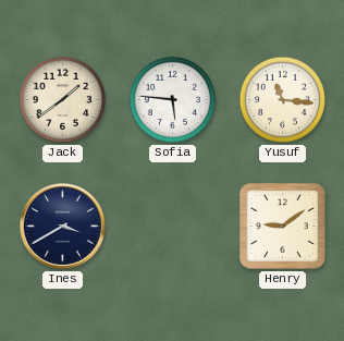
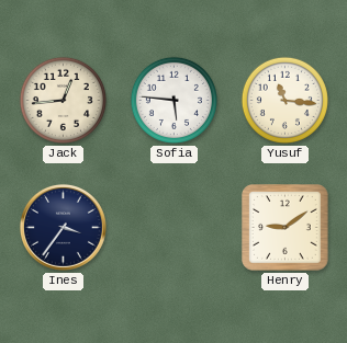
Jack: 1:39 -> 12:44
Ines: 3:40 -> 3:36
